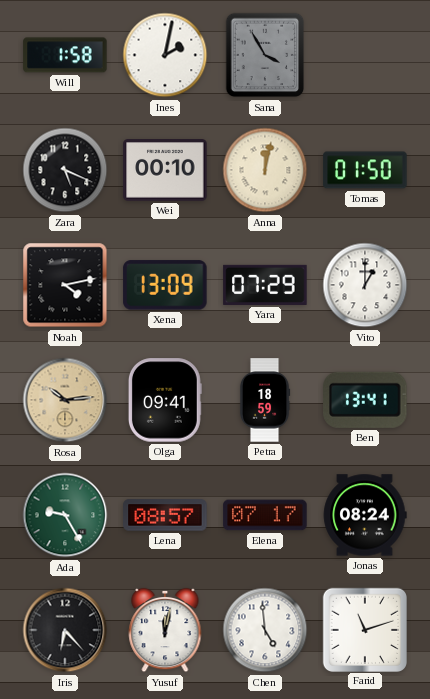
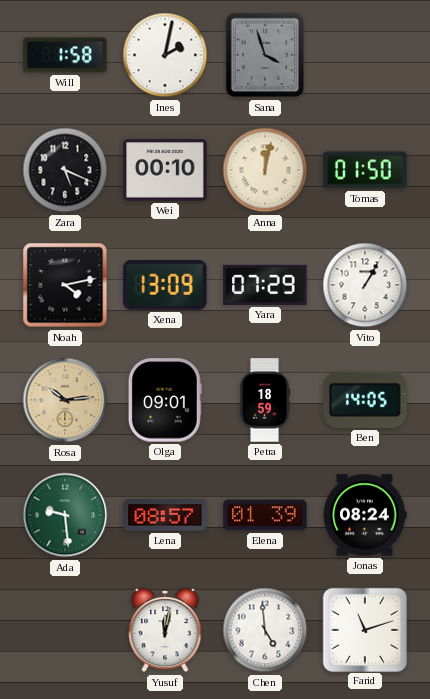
Sana: 3:55 -> 3:57
Vito: 1:00 -> 1:05
Olga: 09:41 -> 09:01
Ben: 13:41 -> 14:05
Ada: 9:25 -> 9:29
Elena: 07:17 -> 01:39
Iris: 6:23 -> none
